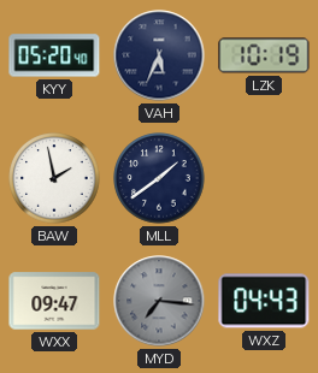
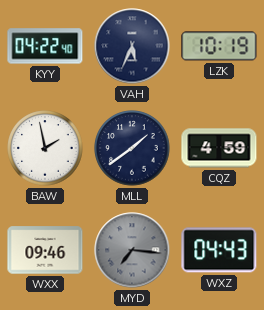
KYY: 05:20 -> 04:22
CQZ: none -> 4:59
WXX: 09:47 -> 09:46
